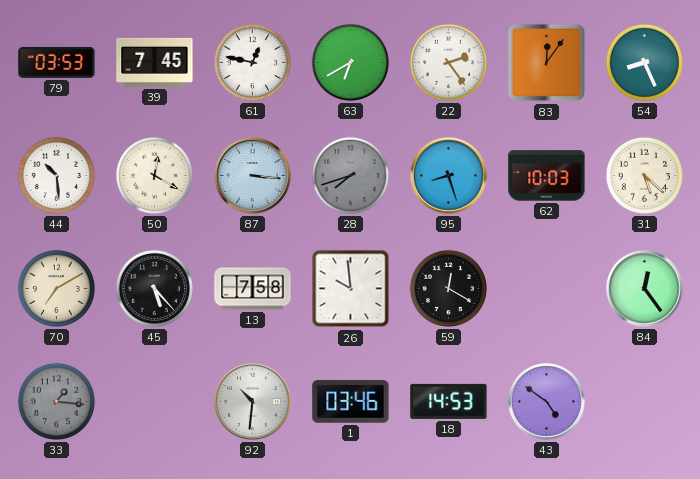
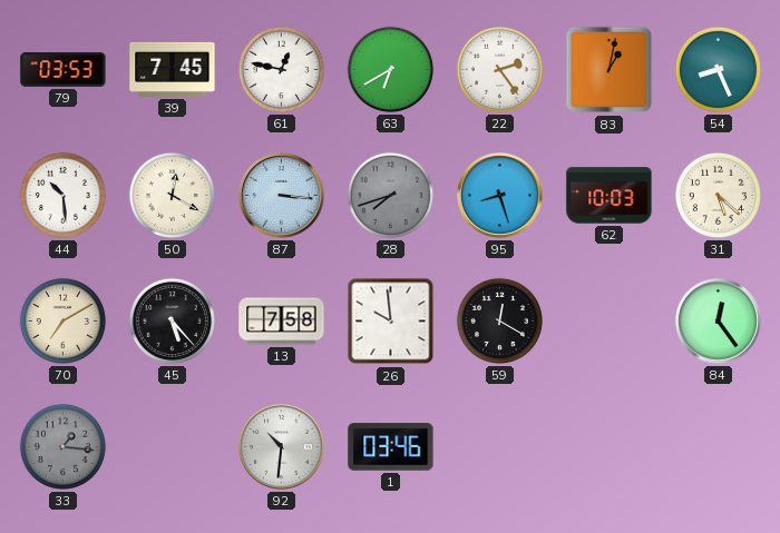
83: 12:06 -> 1:02
18: 14:53 -> none
43: 4:51 -> none
